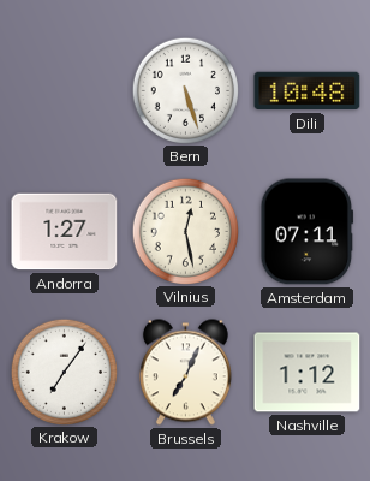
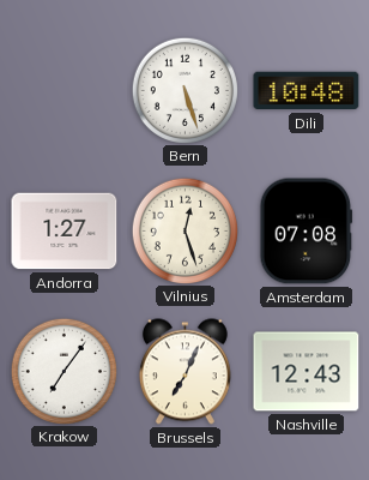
Vilnius: 12:28 -> 12:27
Amsterdam: 07:11 -> 07:08
Nashville: 1:12 -> 12:43
